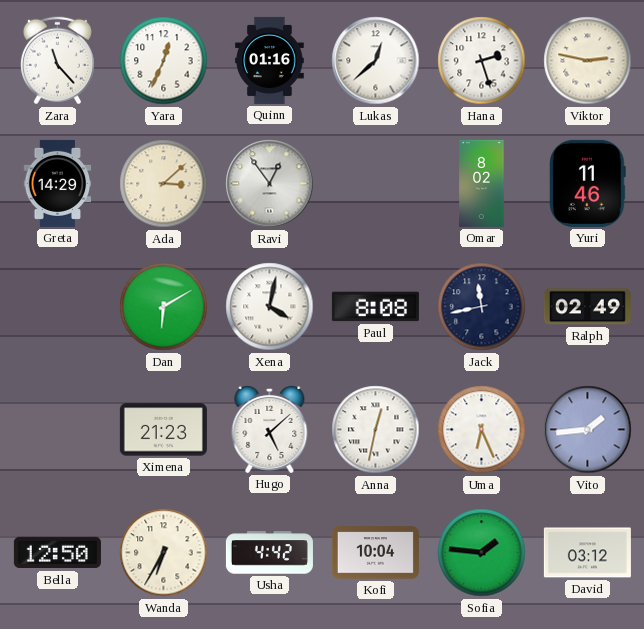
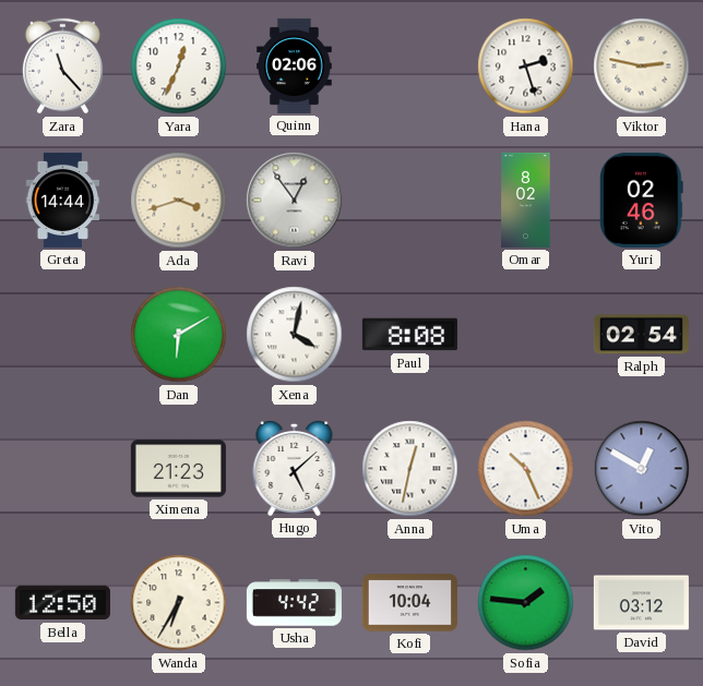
Quinn: 01:16 -> 02:06
Lukas: 12:38 -> none
Greta: 14:29 -> 14:44
Ada: 3:08 -> 3:42
Yuri: 11:46 -> 02:46
Jack: 11:43 -> none
Ralph: 02:49 -> 02:54
Uma: 6:26 -> 10:26
Vito: 1:44 -> 12:50
